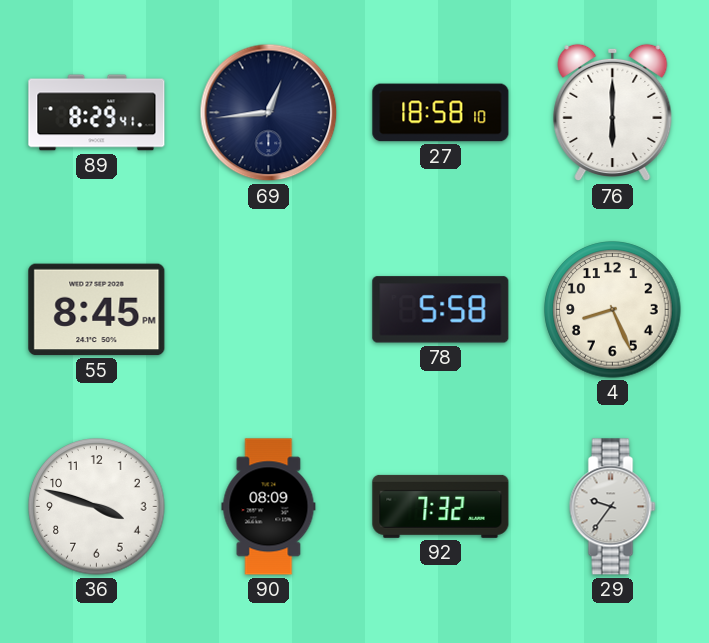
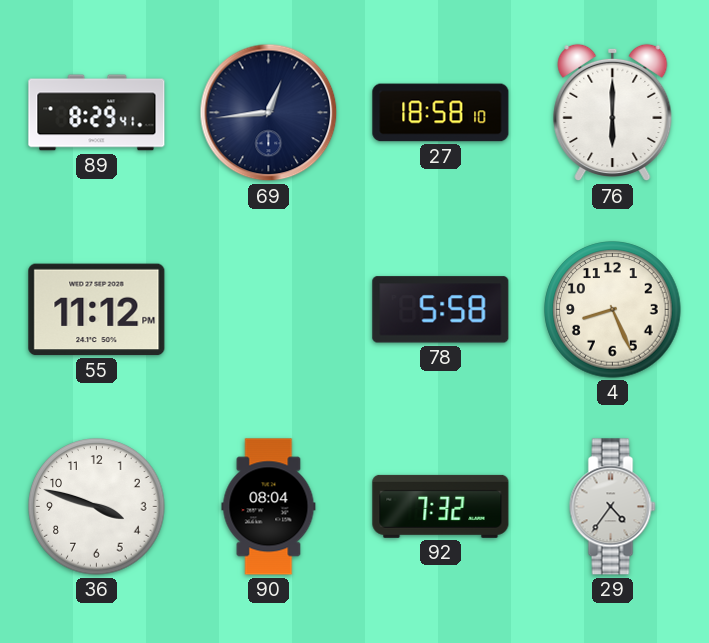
55: 8:45 -> 11:12
90: 08:09 -> 08:04
29: 9:36 -> 4:36
